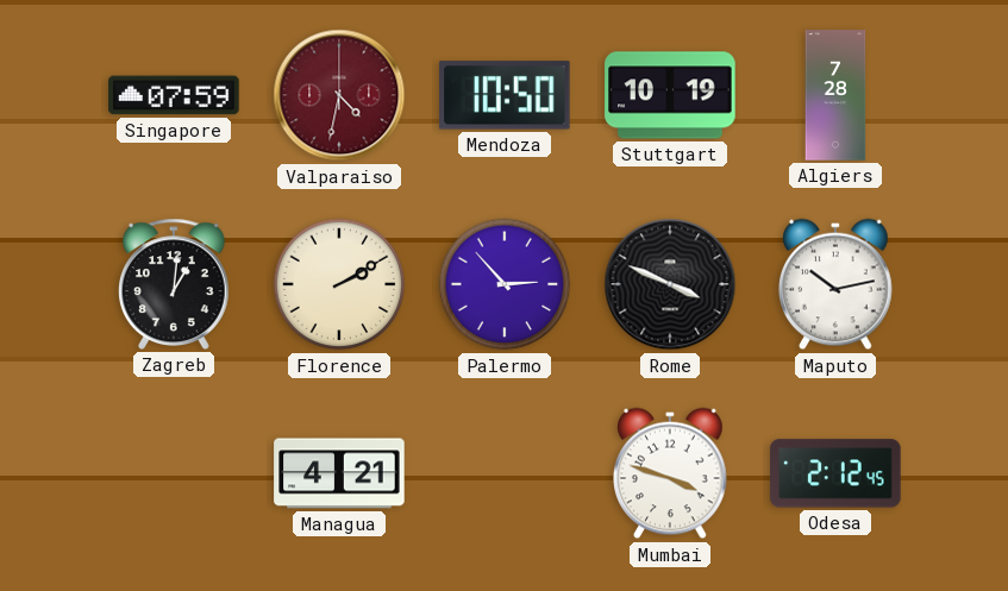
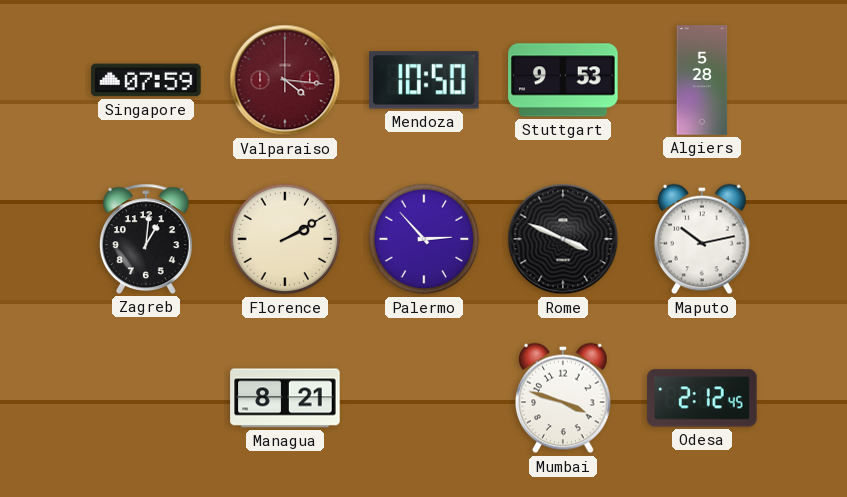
Valparaiso: 4:32 -> 4:16
Stuttgart: 10:19 -> 9:53
Algiers: 7:28 -> 5:28
Managua: 4:21 -> 8:21
